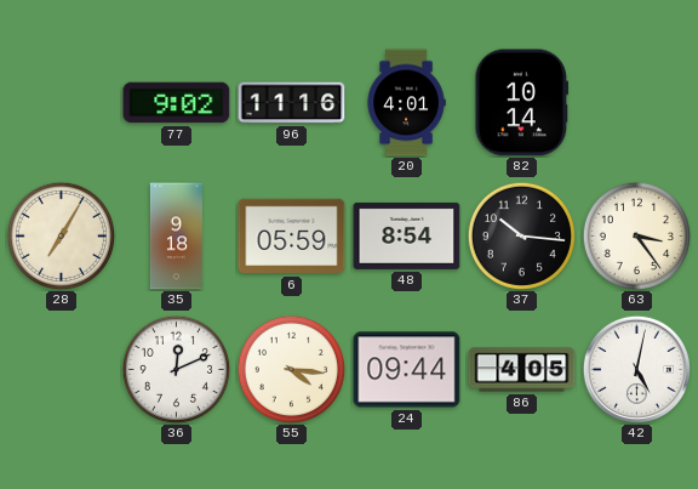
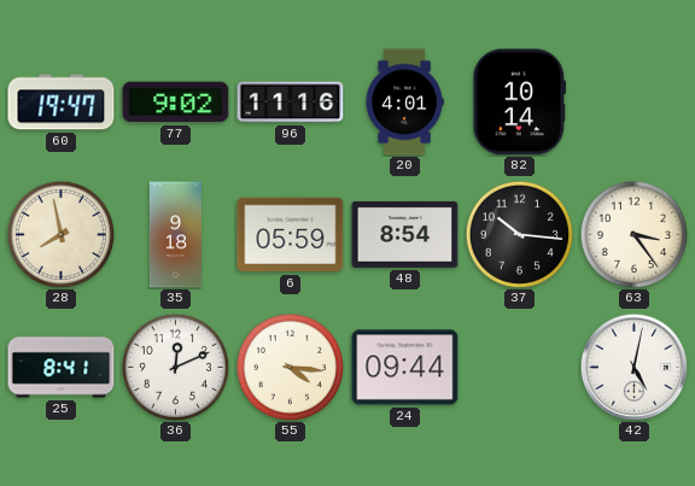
60: none -> 19:47
28: 7:05 -> 7:58
25: none -> 8:41
86: 4:05 -> none
